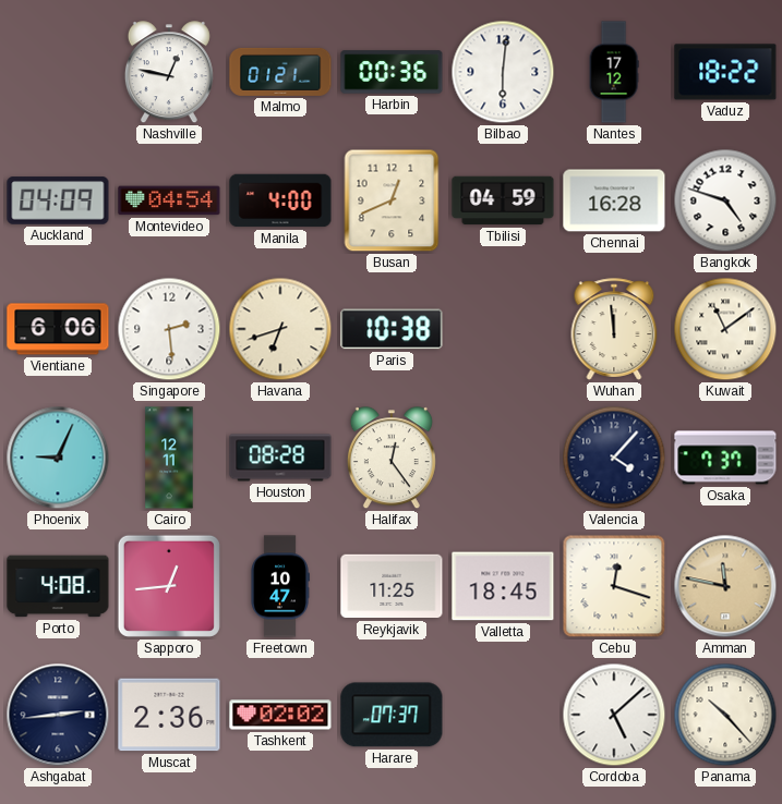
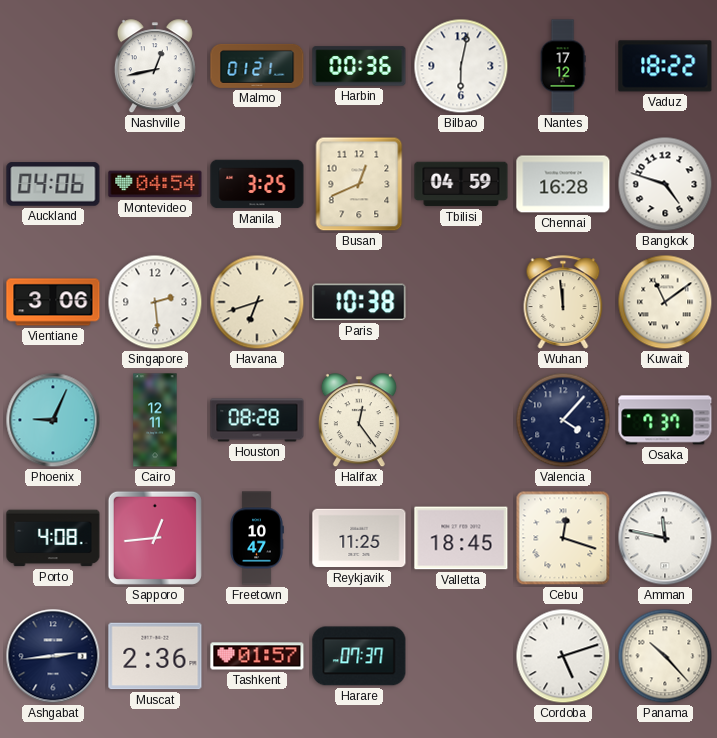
Nashville: 12:47 -> 12:43
Bilbao: 6:01 -> 6:02
Auckland: 04:09 -> 04:06
Manila: 4:00 -> 3:25
Vientiane: 6:06 -> 3:06
Amman dial: champagne -> white
Tashkent: 02:02 -> 01:57
Cordoba: 5:08 -> 5:12
